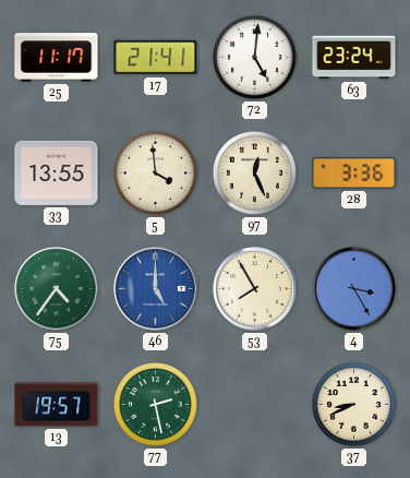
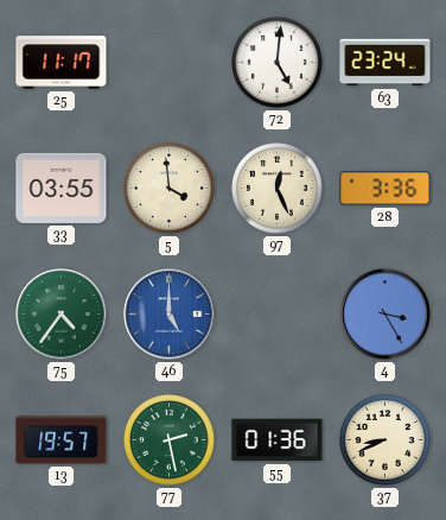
17: 21:41 -> none
33: 13:55 -> 03:55
53: 7:55 -> none
55: none -> 01:36
